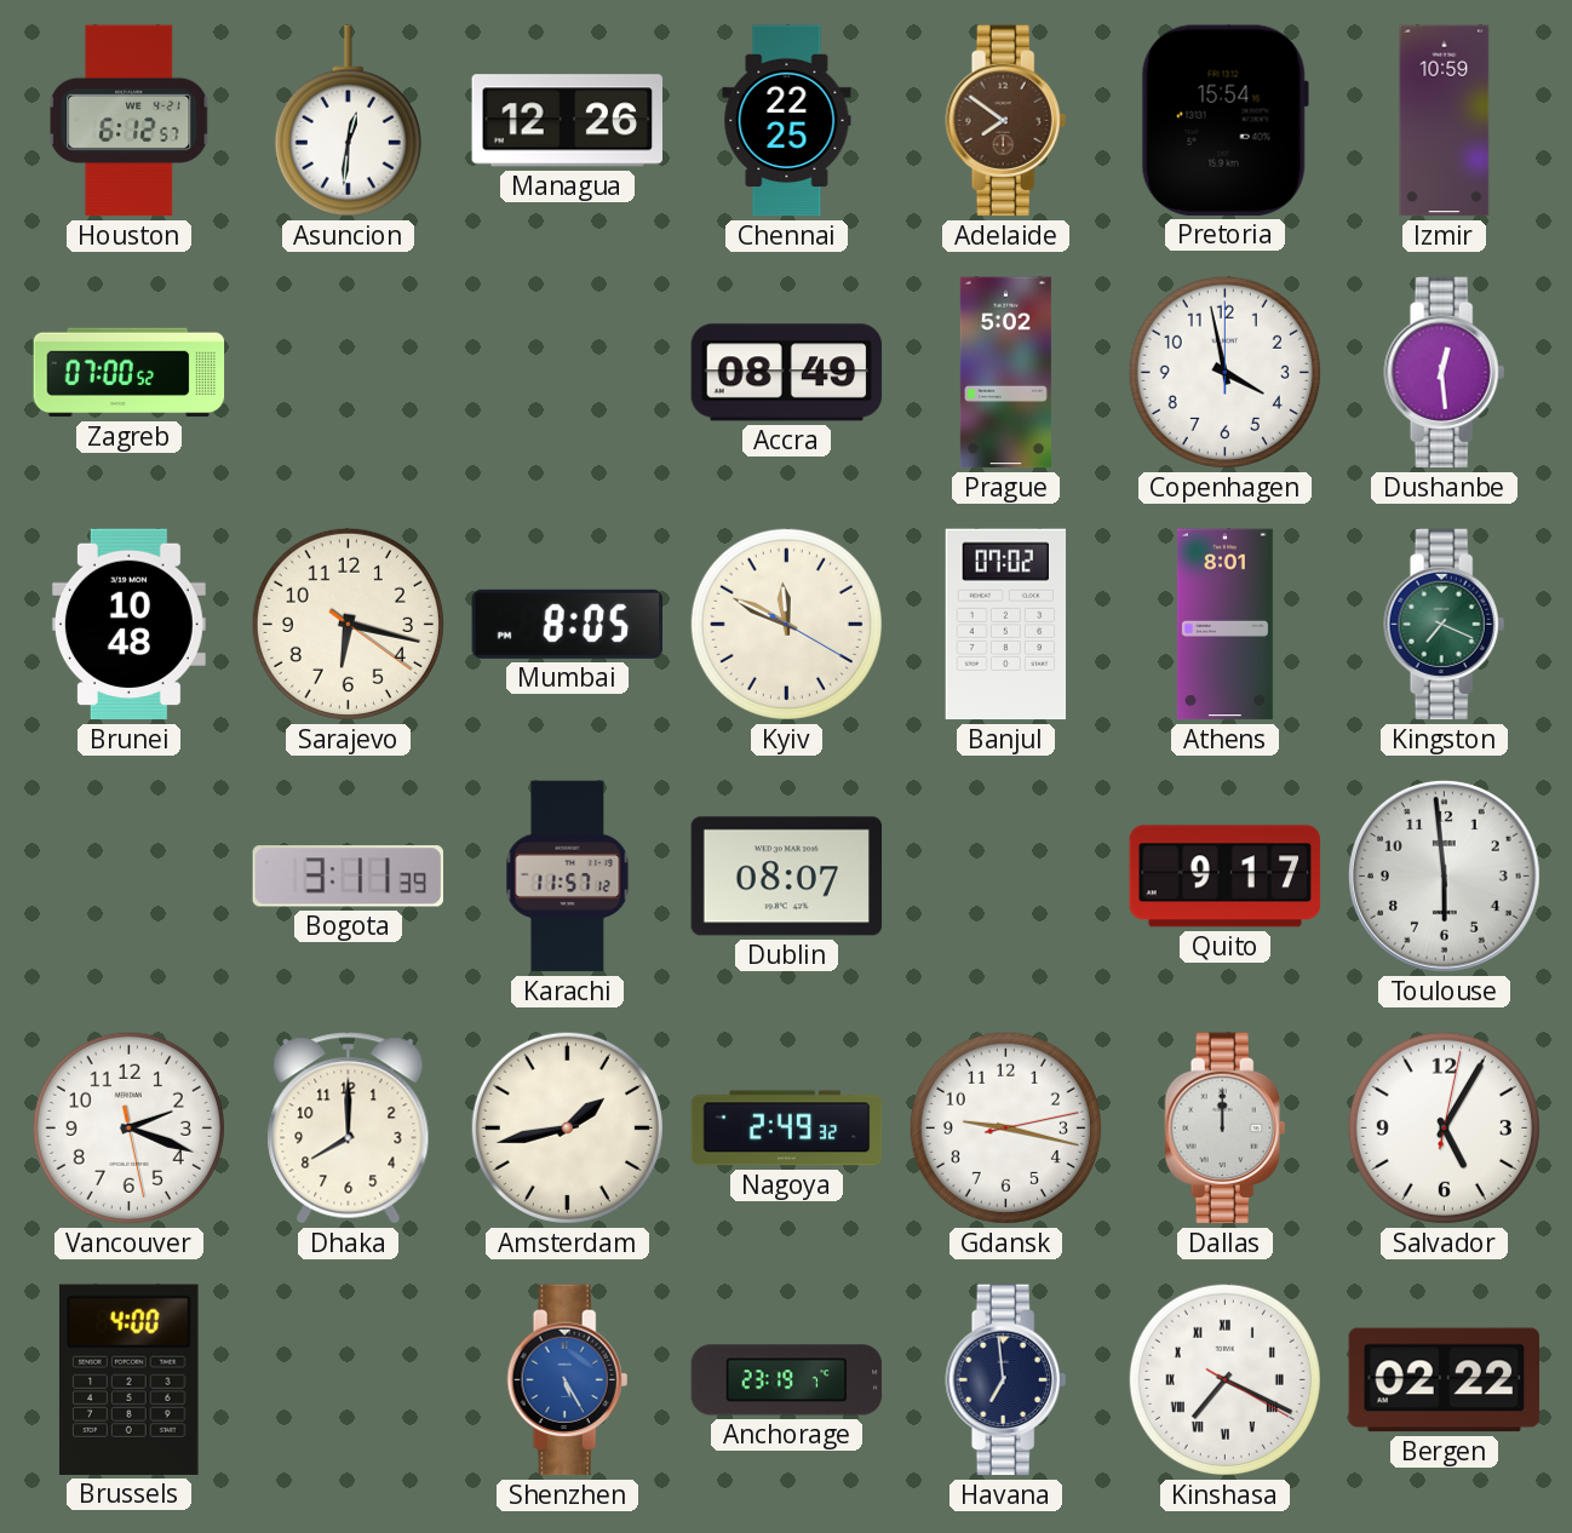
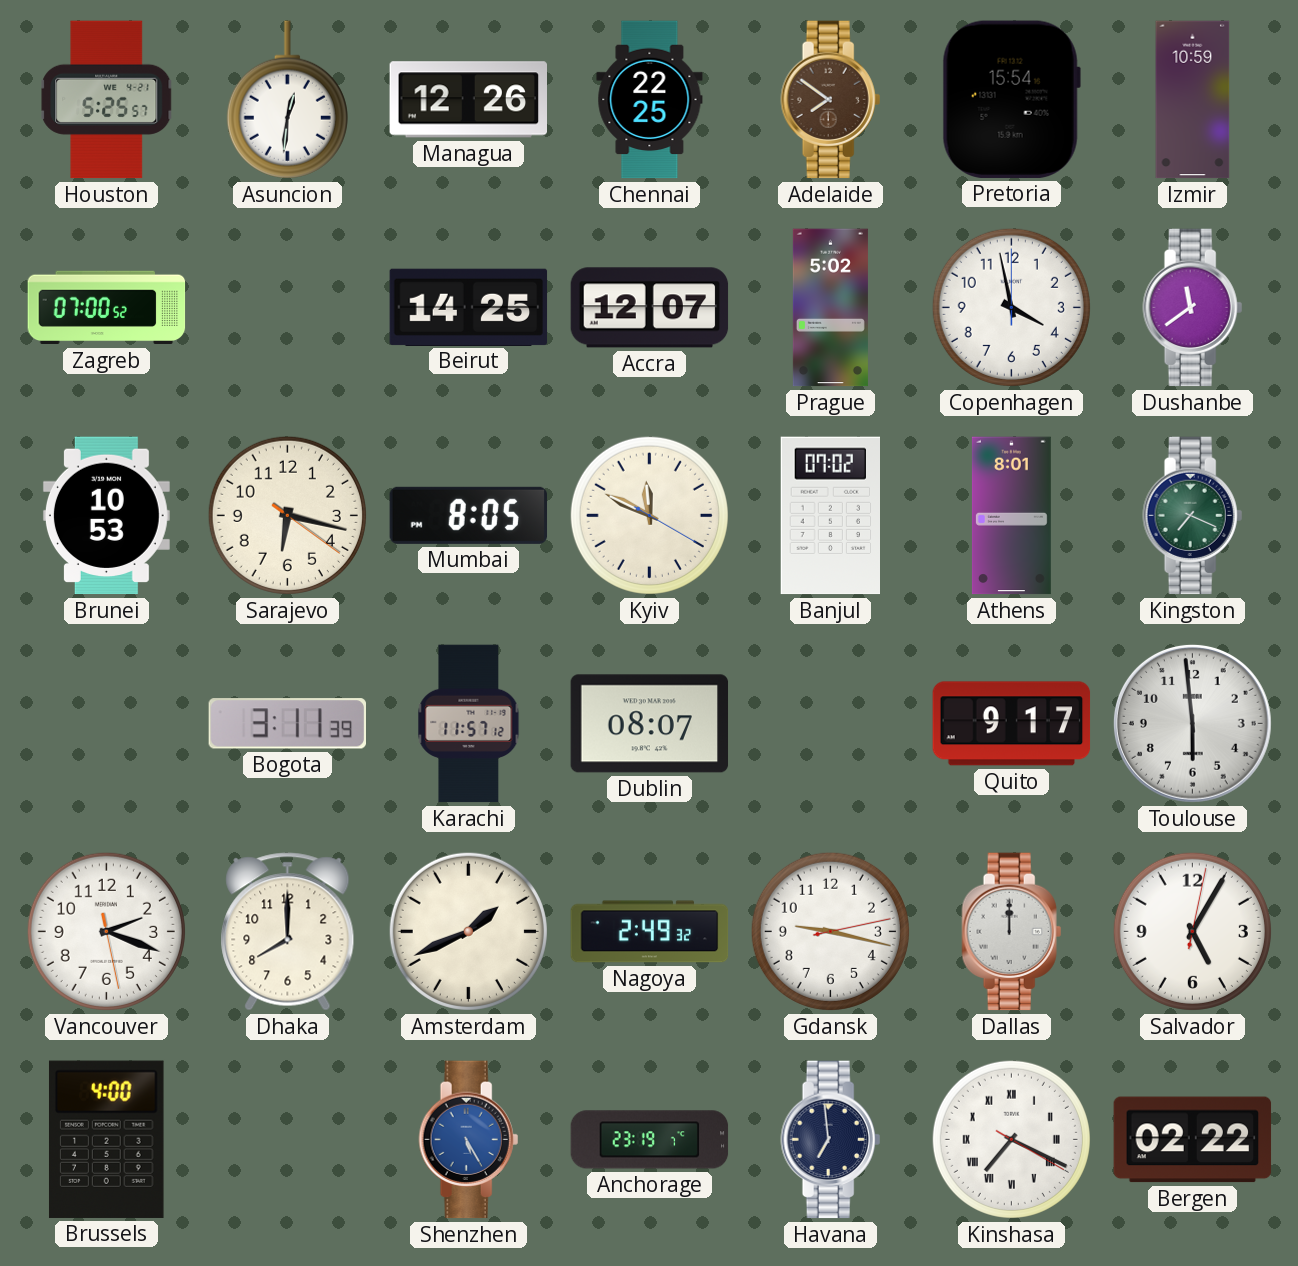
Houston: 6:12 -> 5:25
Beirut: none -> 14:25
Accra: 08:49 -> 12:07
Dushanbe: 12:29 -> 11:39
Brunei: 10:48 -> 10:53
Amsterdam: 1:43 -> 1:41
